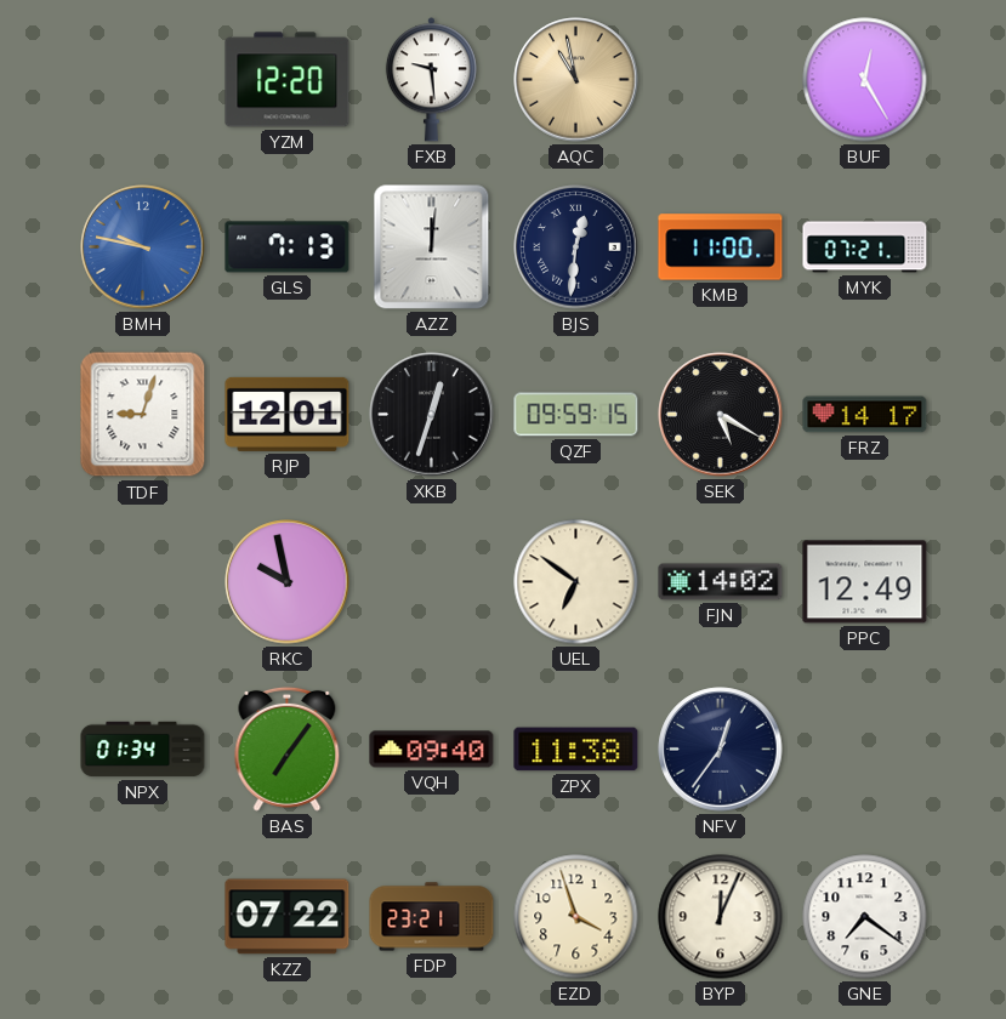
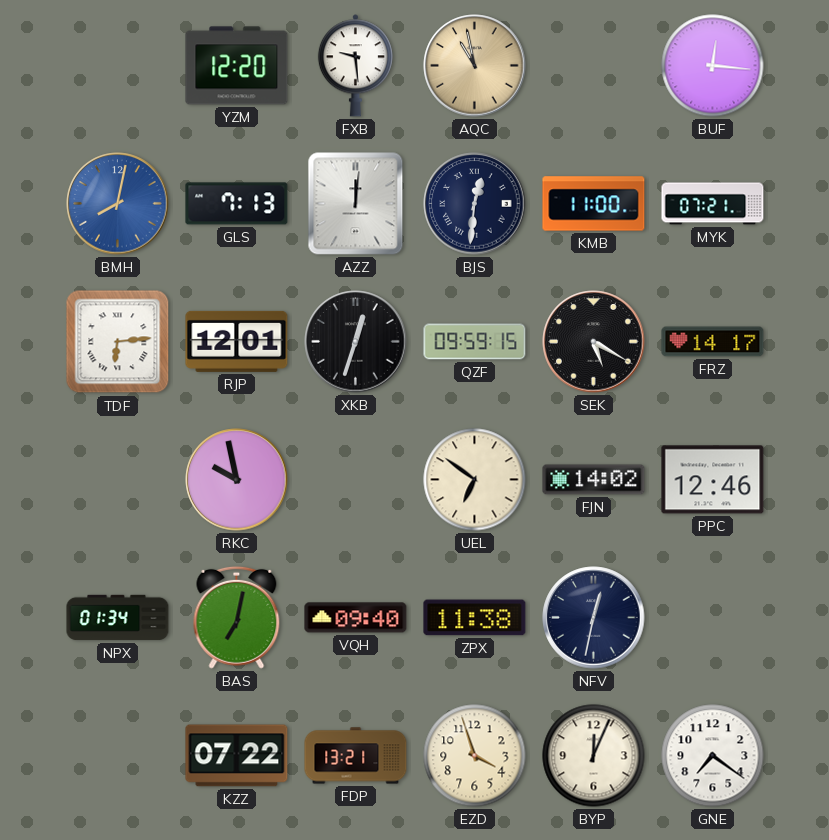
BUF: 12:25 -> 12:16
BMH: 9:47 -> 8:02
TDF: 9:03 -> 6:14
PPC: 12:49 -> 12:46
BAS: 7:06 -> 7:02
NFV: 12:36 -> 12:32
FDP: 23:21 -> 13:21
